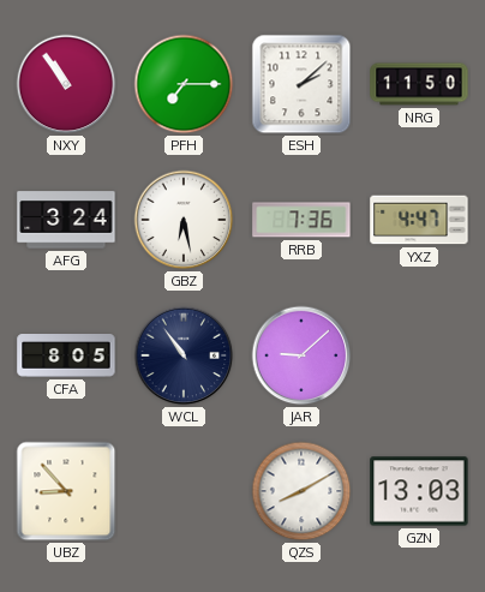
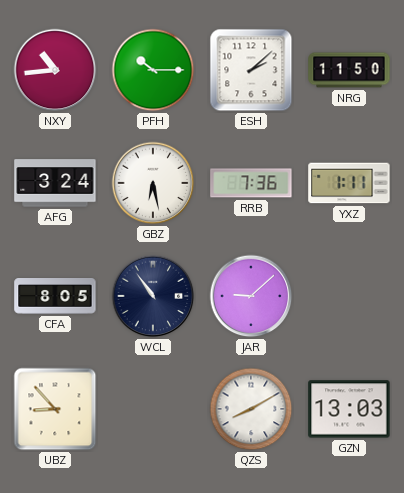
NXY: 10:54 -> 10:44
PFH: 7:15 -> 10:15
YXZ: 4:47 -> 1:11
